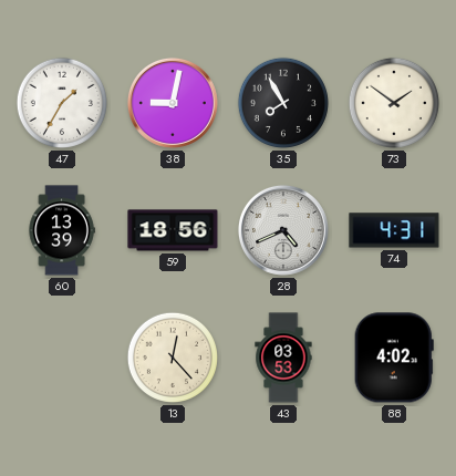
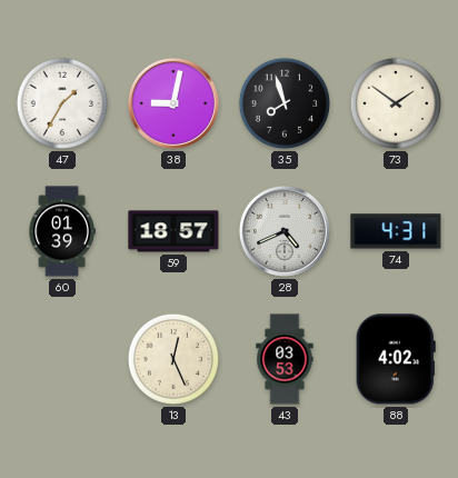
35: 7:55 -> 7:57
60: 13:39 -> 01:39
59: 18:56 -> 18:57
13: 12:23 -> 12:26
